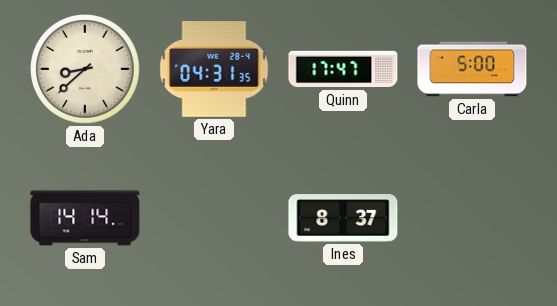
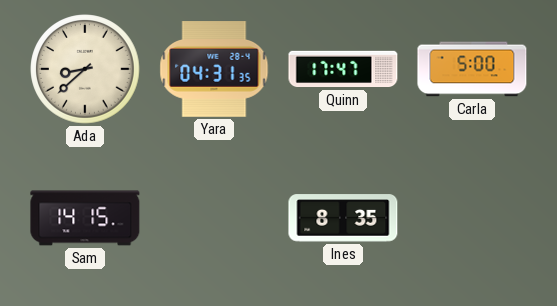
Sam: 14:14 -> 14:15
Ines: 8:37 -> 8:35
